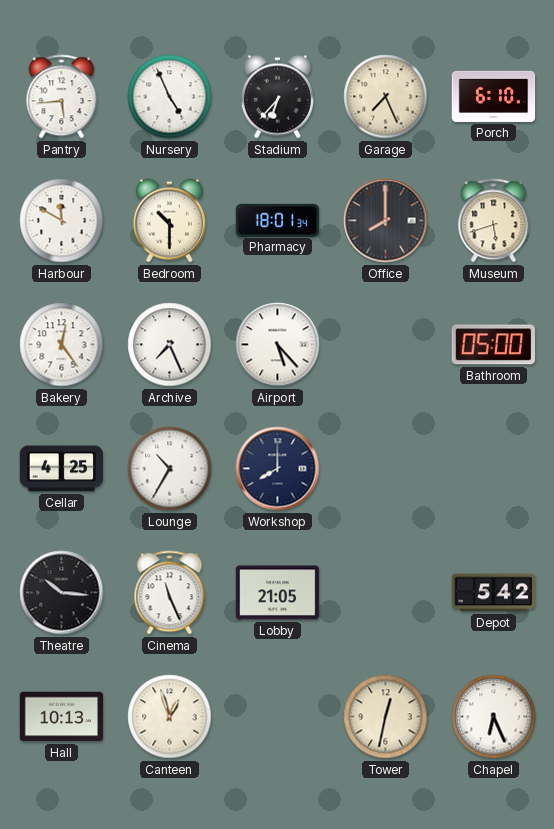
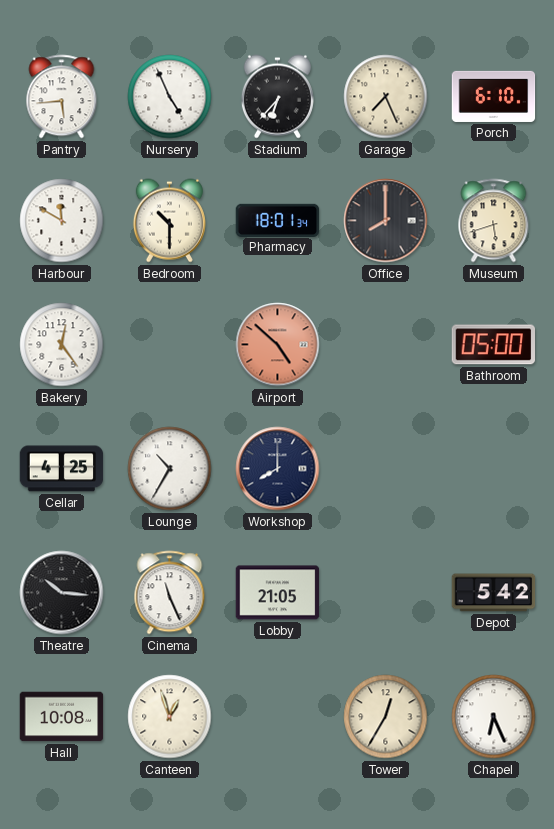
Archive: 7:26 -> none
Airport: 5:23 -> 4:52
Airport dial: white -> salmon
Hall: 10:13 -> 10:08
Tower: 12:32 -> 12:35
